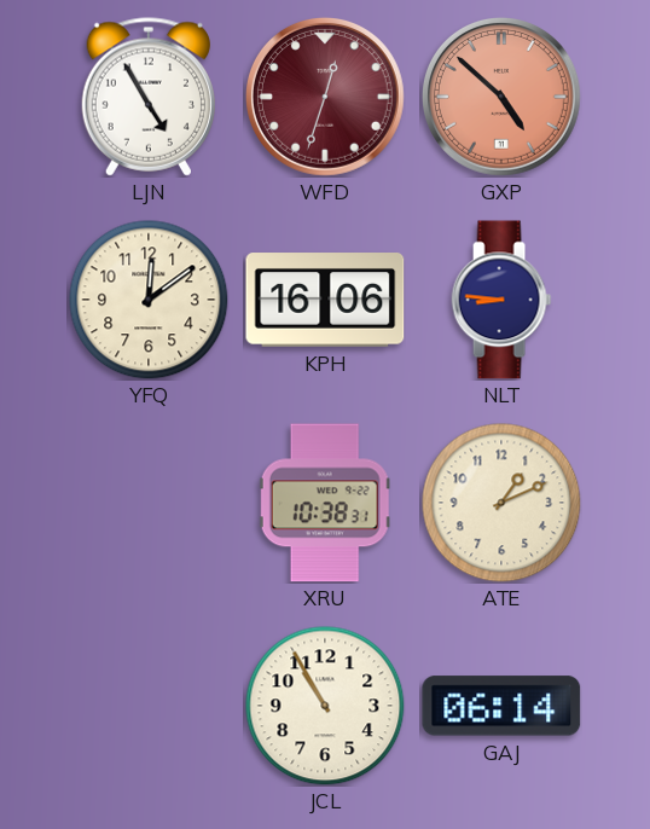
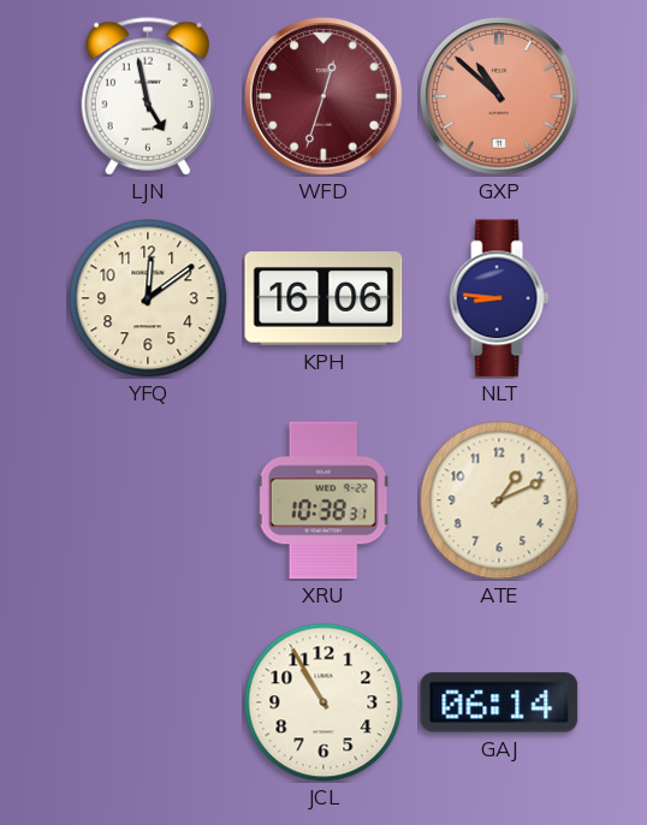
LJN: 4:55 -> 4:58
GXP: 4:52 -> 10:52
